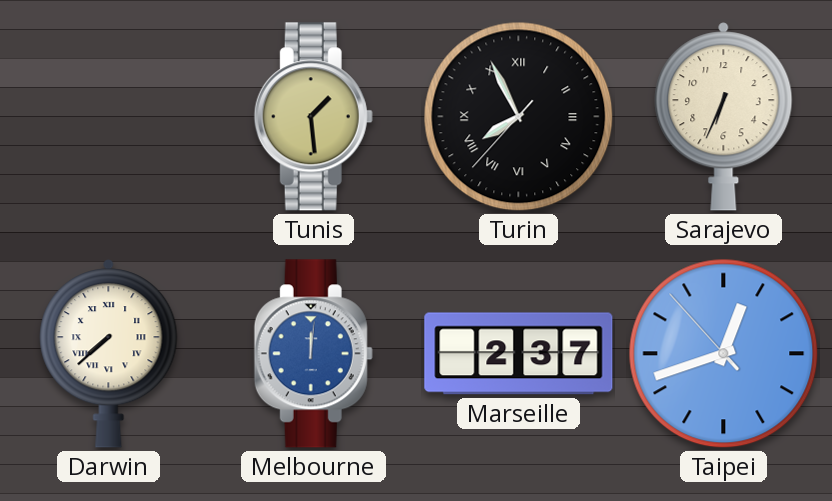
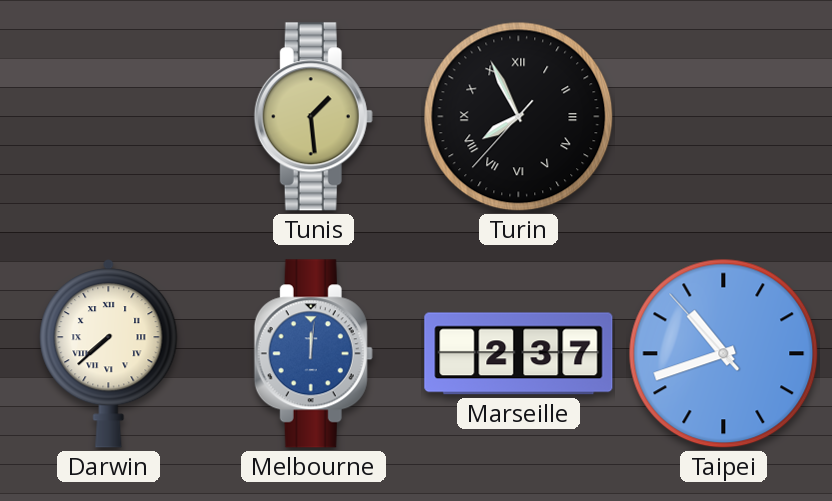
Sarajevo: 6:34 -> none
Taipei: 12:41 -> 10:41
